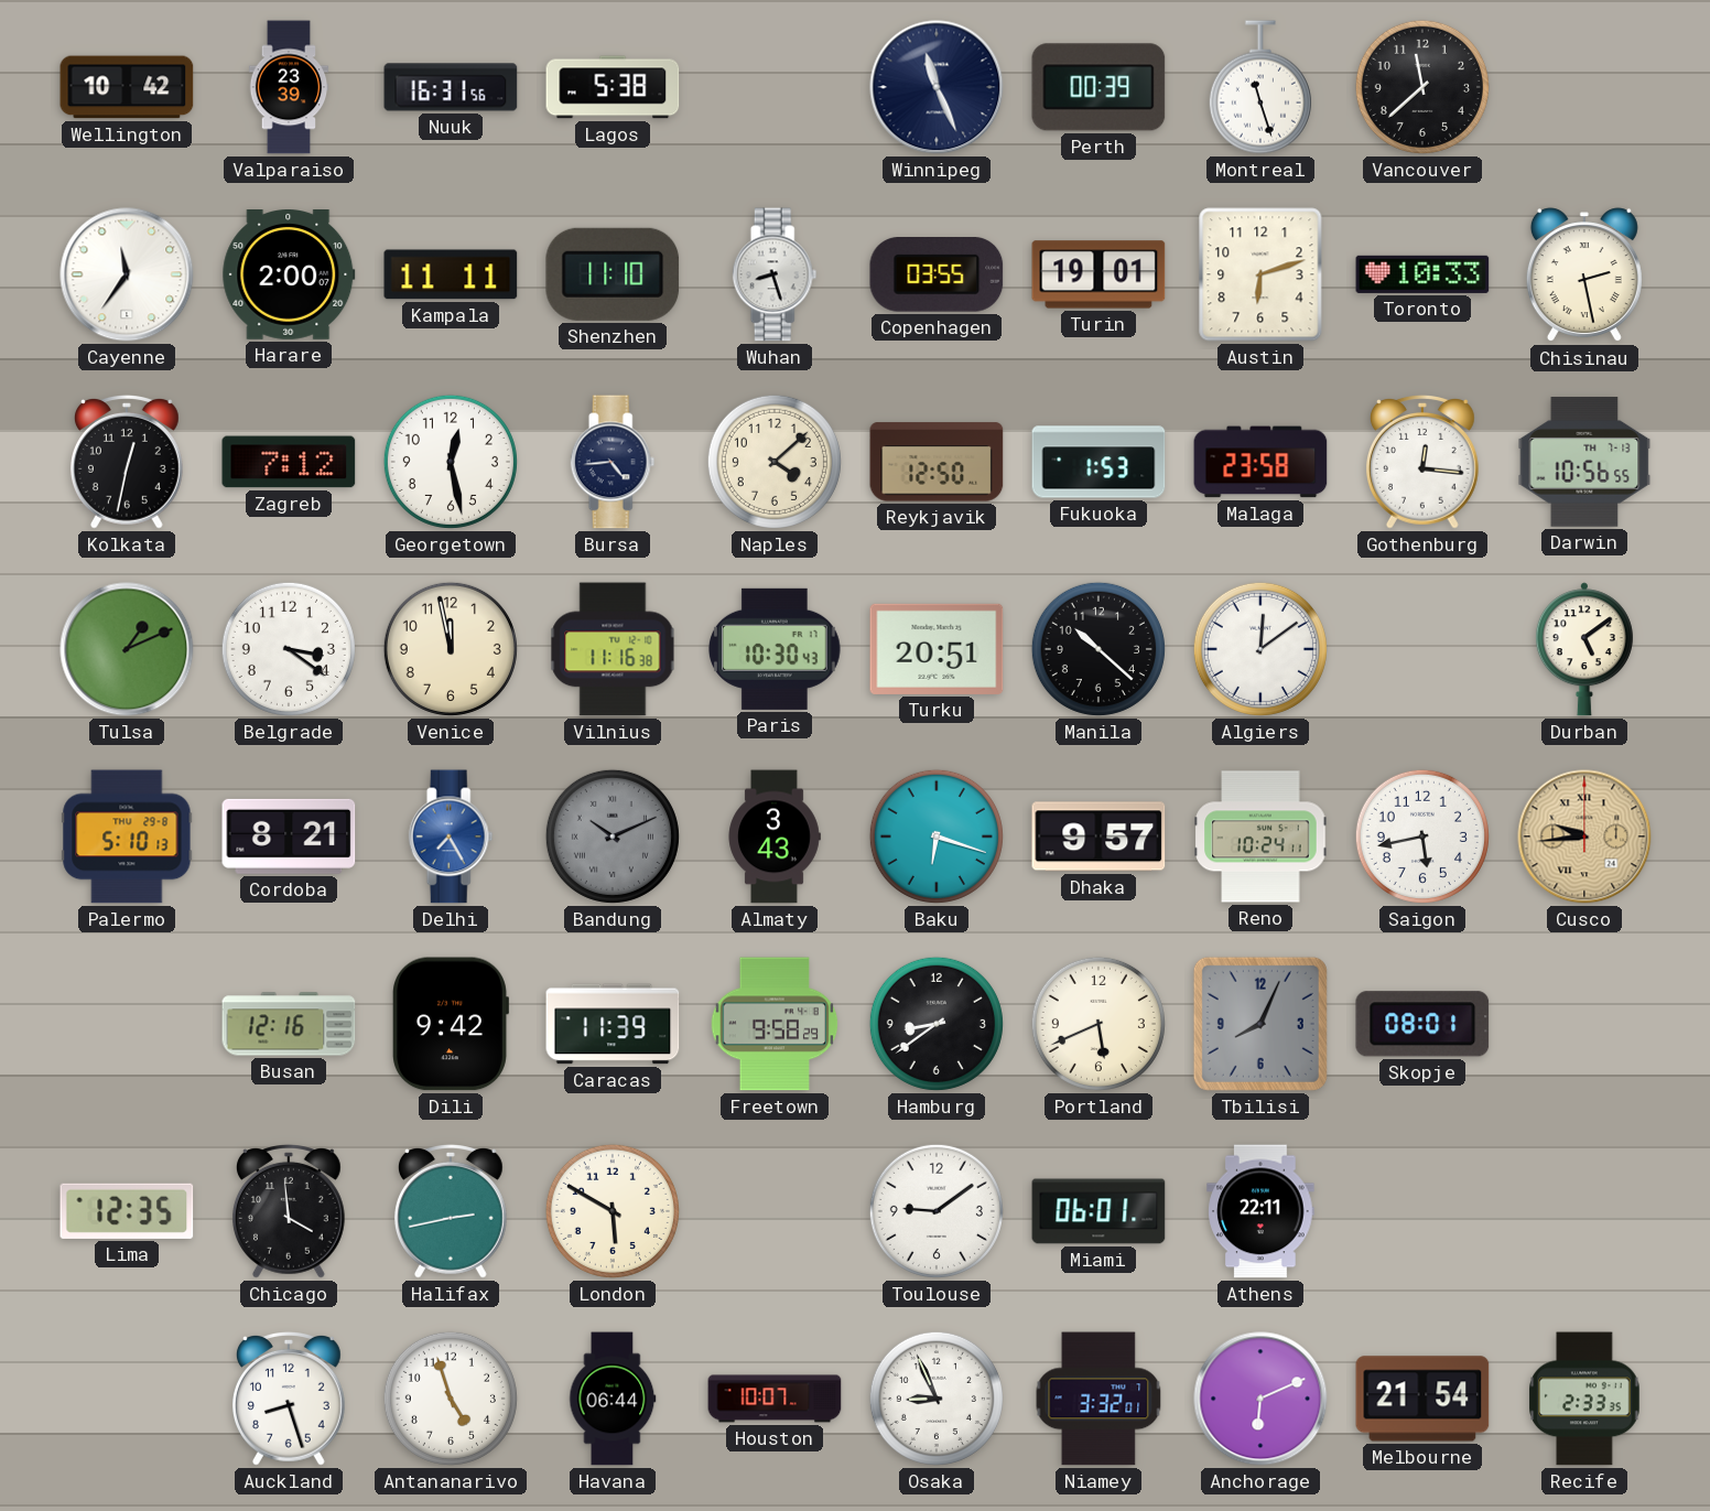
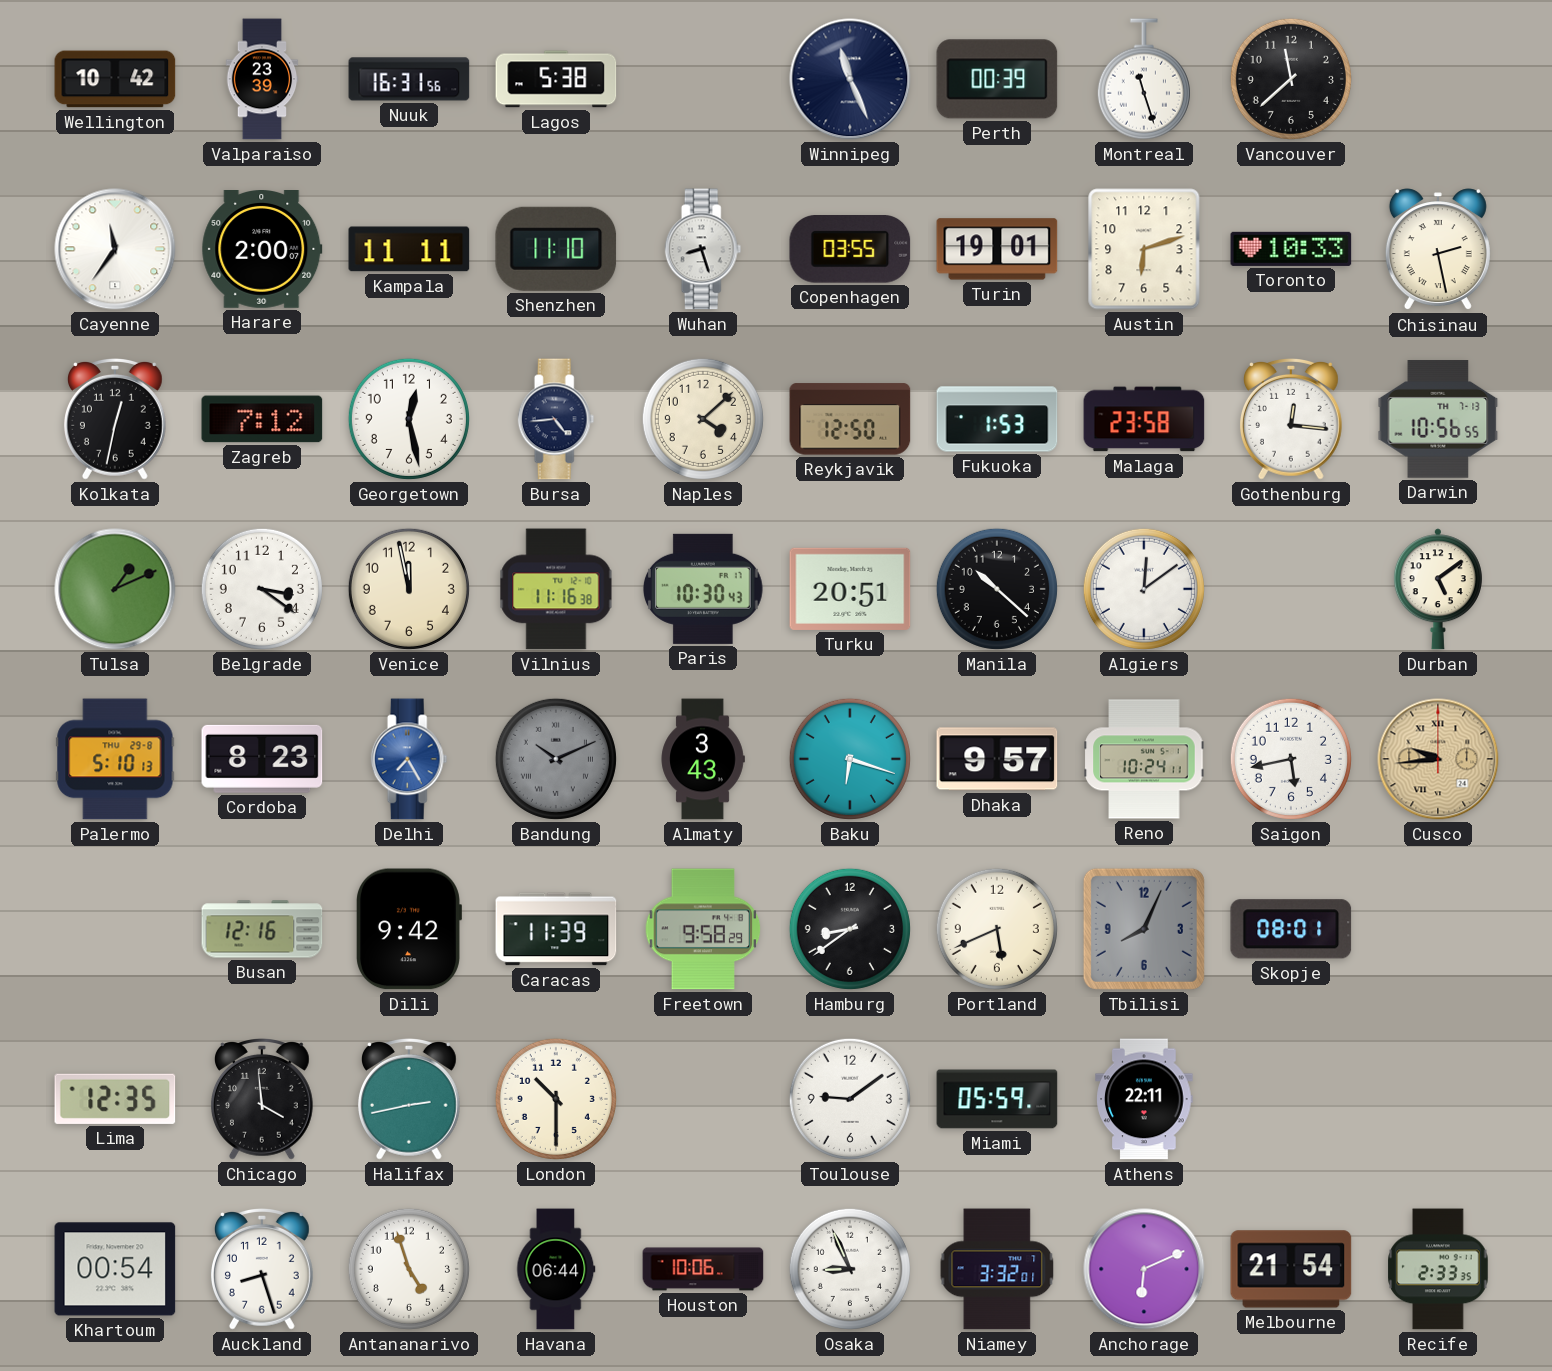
Cordoba: 8:21 -> 8:23
London: 5:50 -> 10:30
Miami: 06:01 -> 05:59
Khartoum: none -> 00:54
Houston: 10:07 -> 10:06
